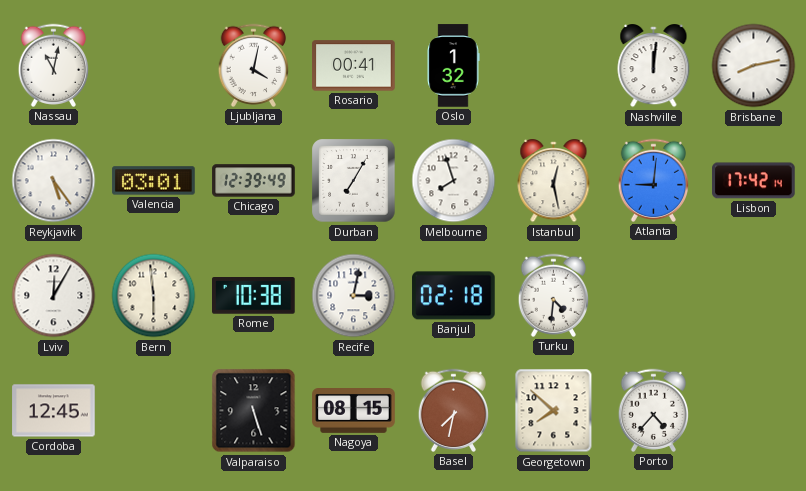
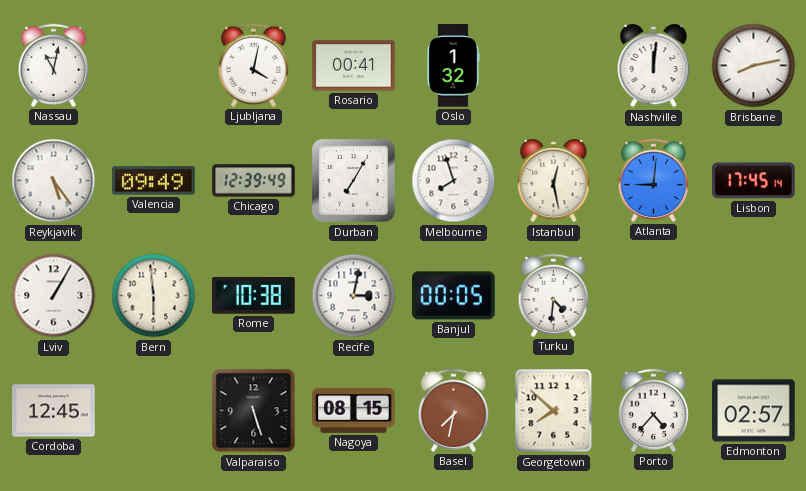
Valencia: 03:01 -> 09:49
Lisbon: 17:42 -> 17:45
Lviv: 12:05 -> 1:05
Banjul: 02:18 -> 00:05
Edmonton: none -> 02:57
